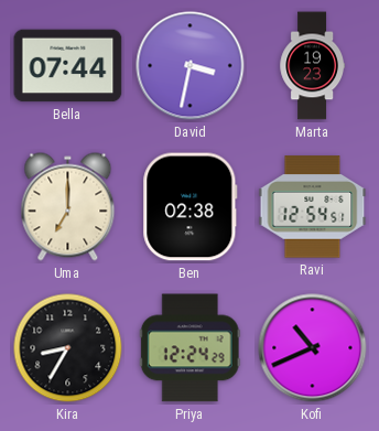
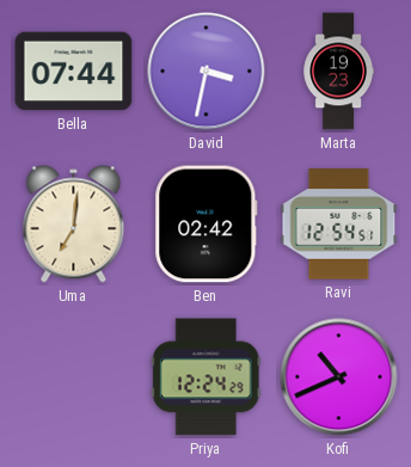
Uma: 7:00 -> 7:01
Ben: 02:38 -> 02:42
Kira: 8:35 -> none
